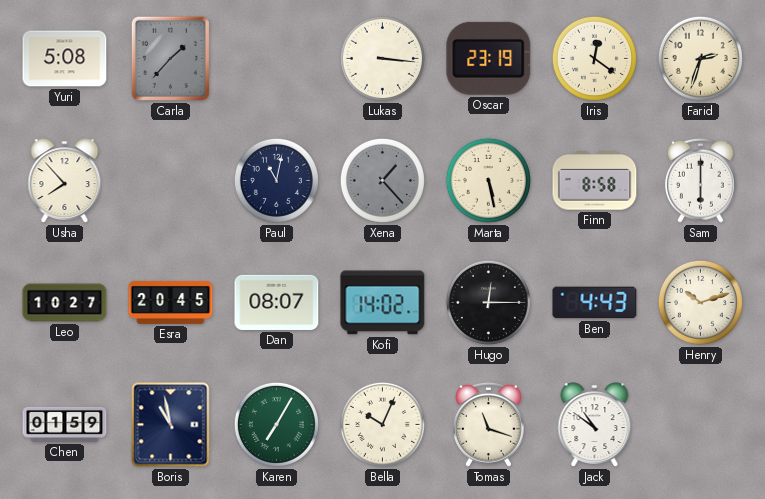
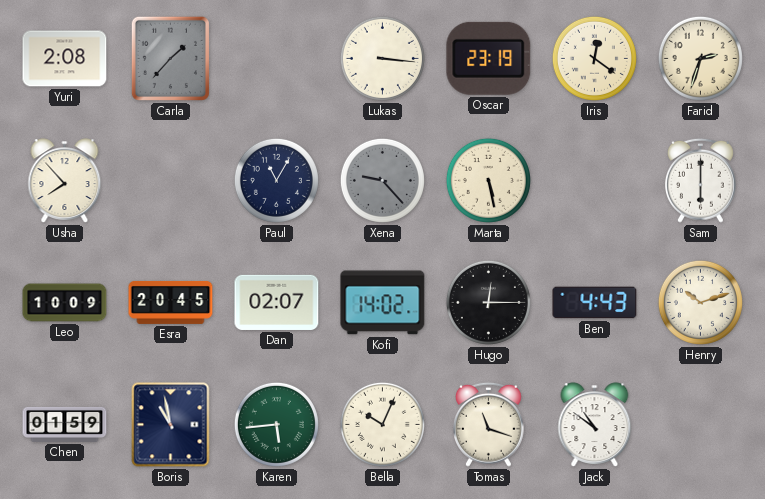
Yuri: 5:08 -> 2:08
Paul: 11:02 -> 11:05
Xena: 1:23 -> 9:23
Finn: 8:58 -> none
Leo: 10:27 -> 10:09
Dan: 08:07 -> 02:07
Karen: 7:05 -> 5:44
